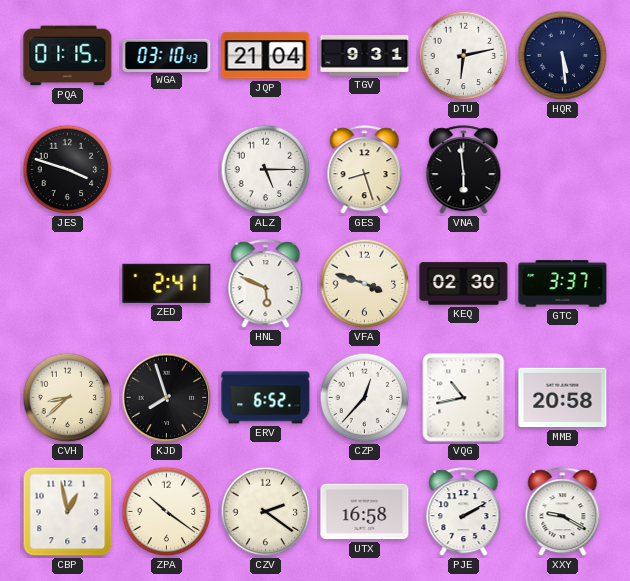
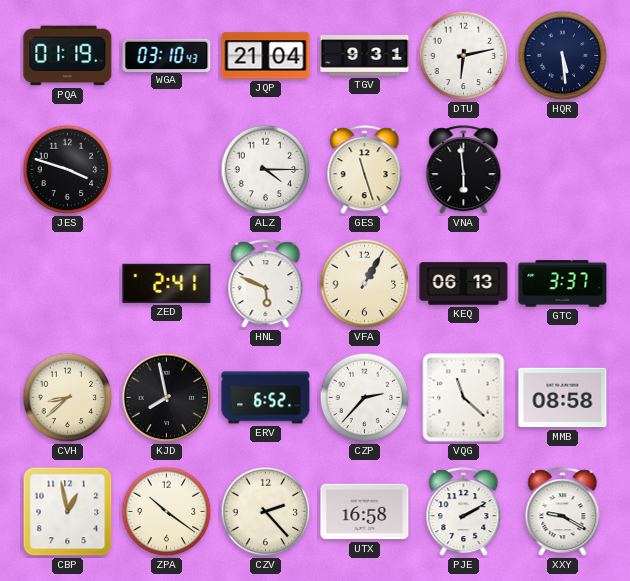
PQA: 01:15 -> 01:19
ALZ: 5:15 -> 4:15
GES: 8:27 -> 11:27
VFA: 3:48 -> 1:05
KEQ: 02:30 -> 06:13
KJD: 7:57 -> 7:58
CZP: 12:37 -> 2:37
VQG: 10:43 -> 11:22
MMB: 20:58 -> 08:58
CZV: 2:21 -> 2:23
